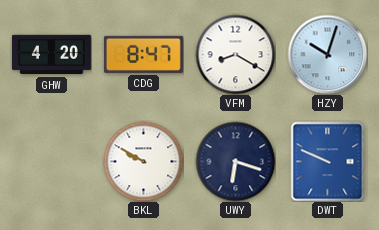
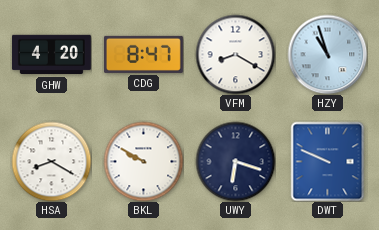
HZY: 10:03 -> 10:57
HSA: none -> 8:20
